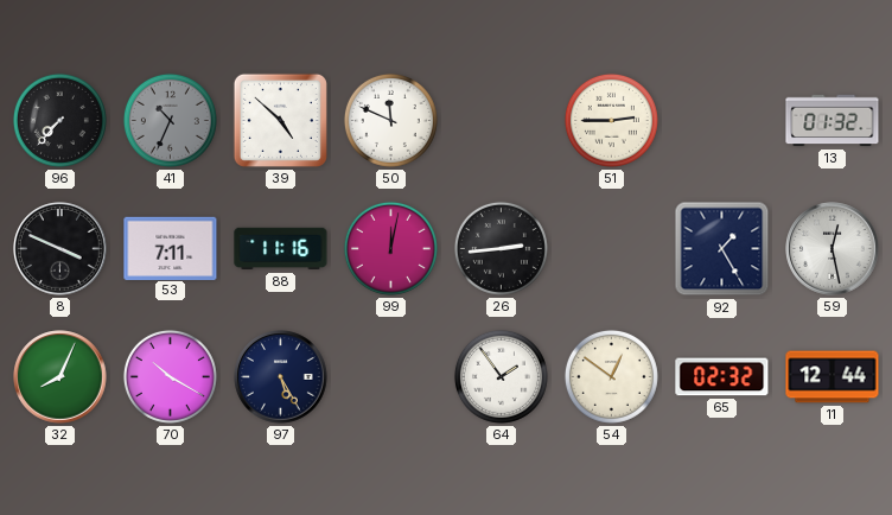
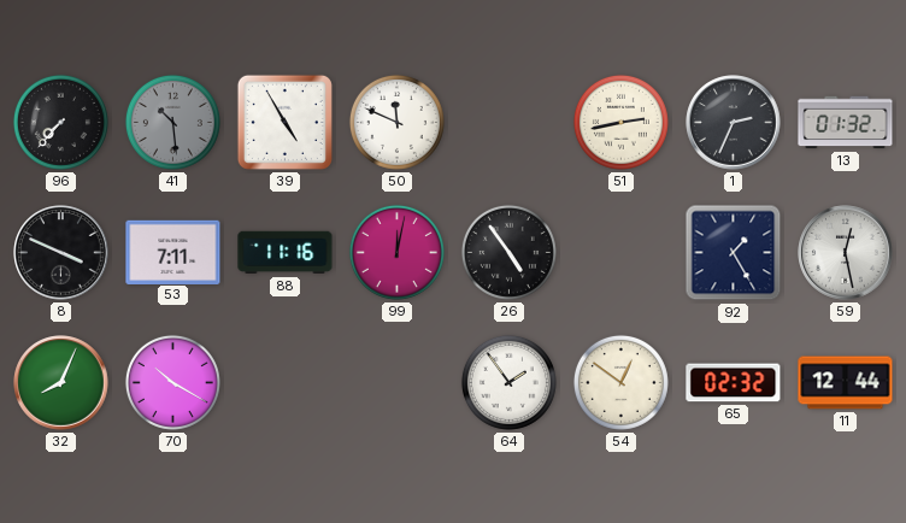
41: 10:34 -> 10:29
39: 4:52 -> 4:55
51: 2:45 -> 2:43
1: none -> 2:34
26: 2:44 -> 4:54
97: 5:25 -> none
